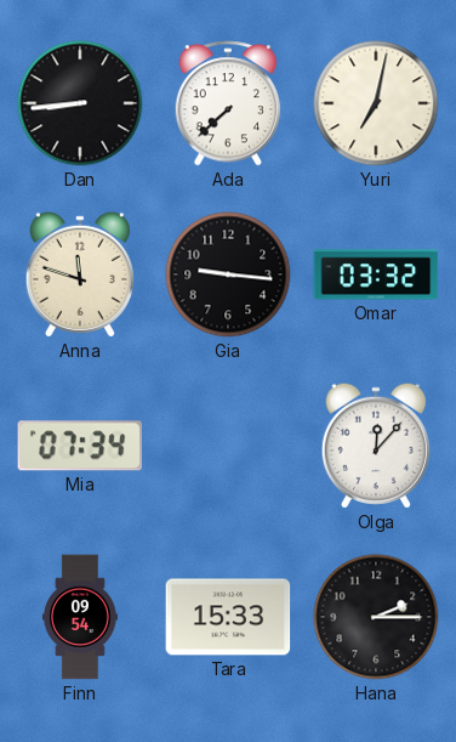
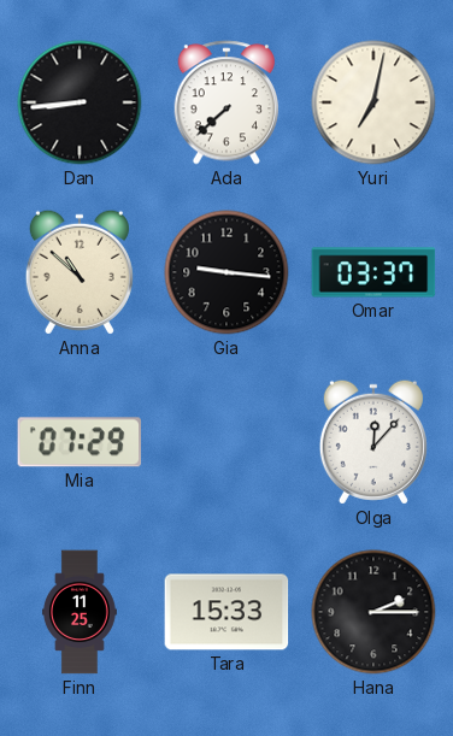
Anna: 11:48 -> 10:52
Omar: 03:32 -> 03:37
Mia: 07:34 -> 07:29
Finn: 09:54 -> 11:25
